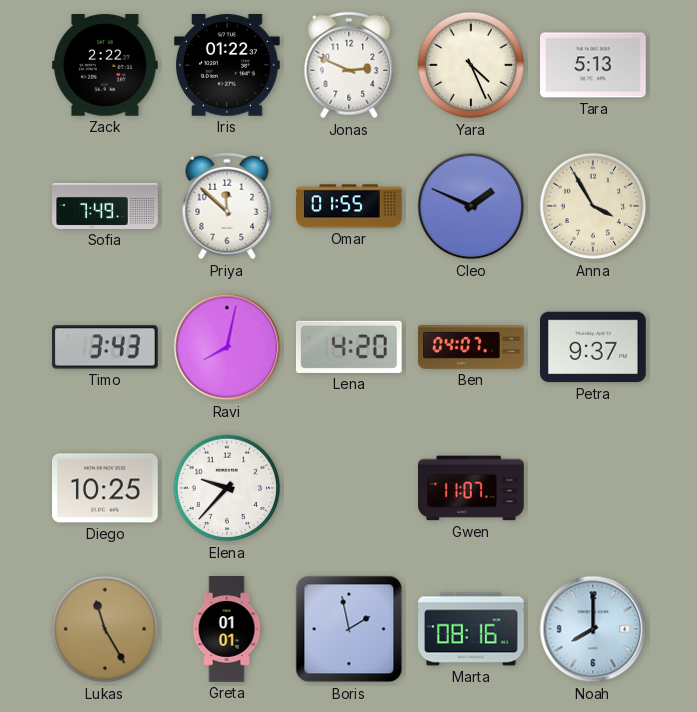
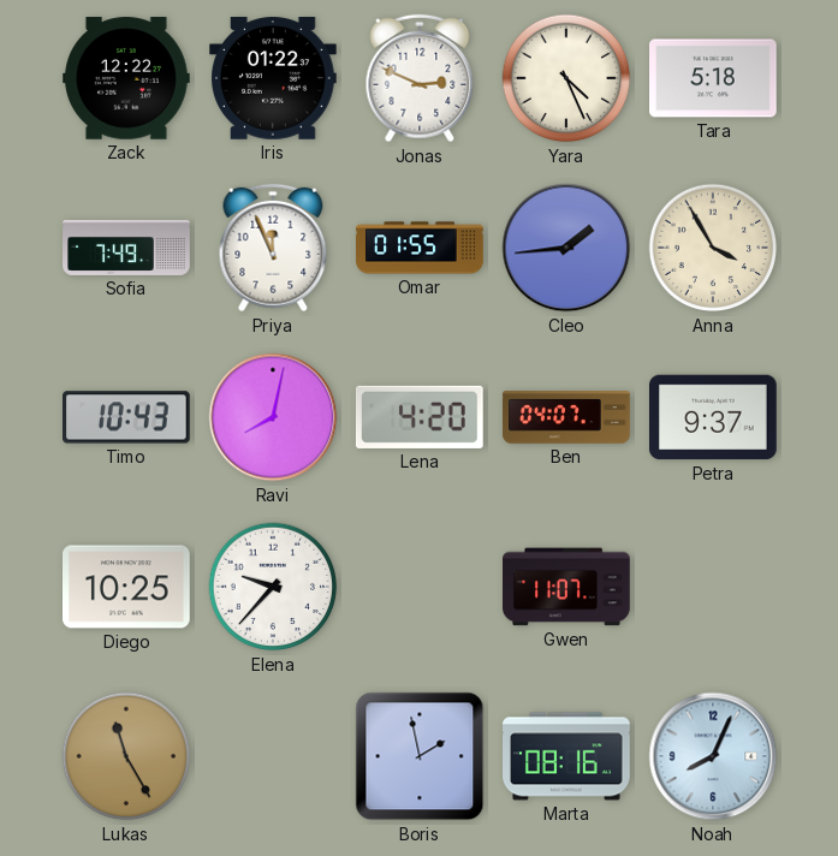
Zack: 2:22 -> 12:22
Tara: 5:13 -> 5:18
Priya: 11:52 -> 11:56
Cleo: 1:49 -> 1:44
Timo: 3:43 -> 10:43
Greta: 01:01 -> none
Noah: 8:00 -> 8:04
